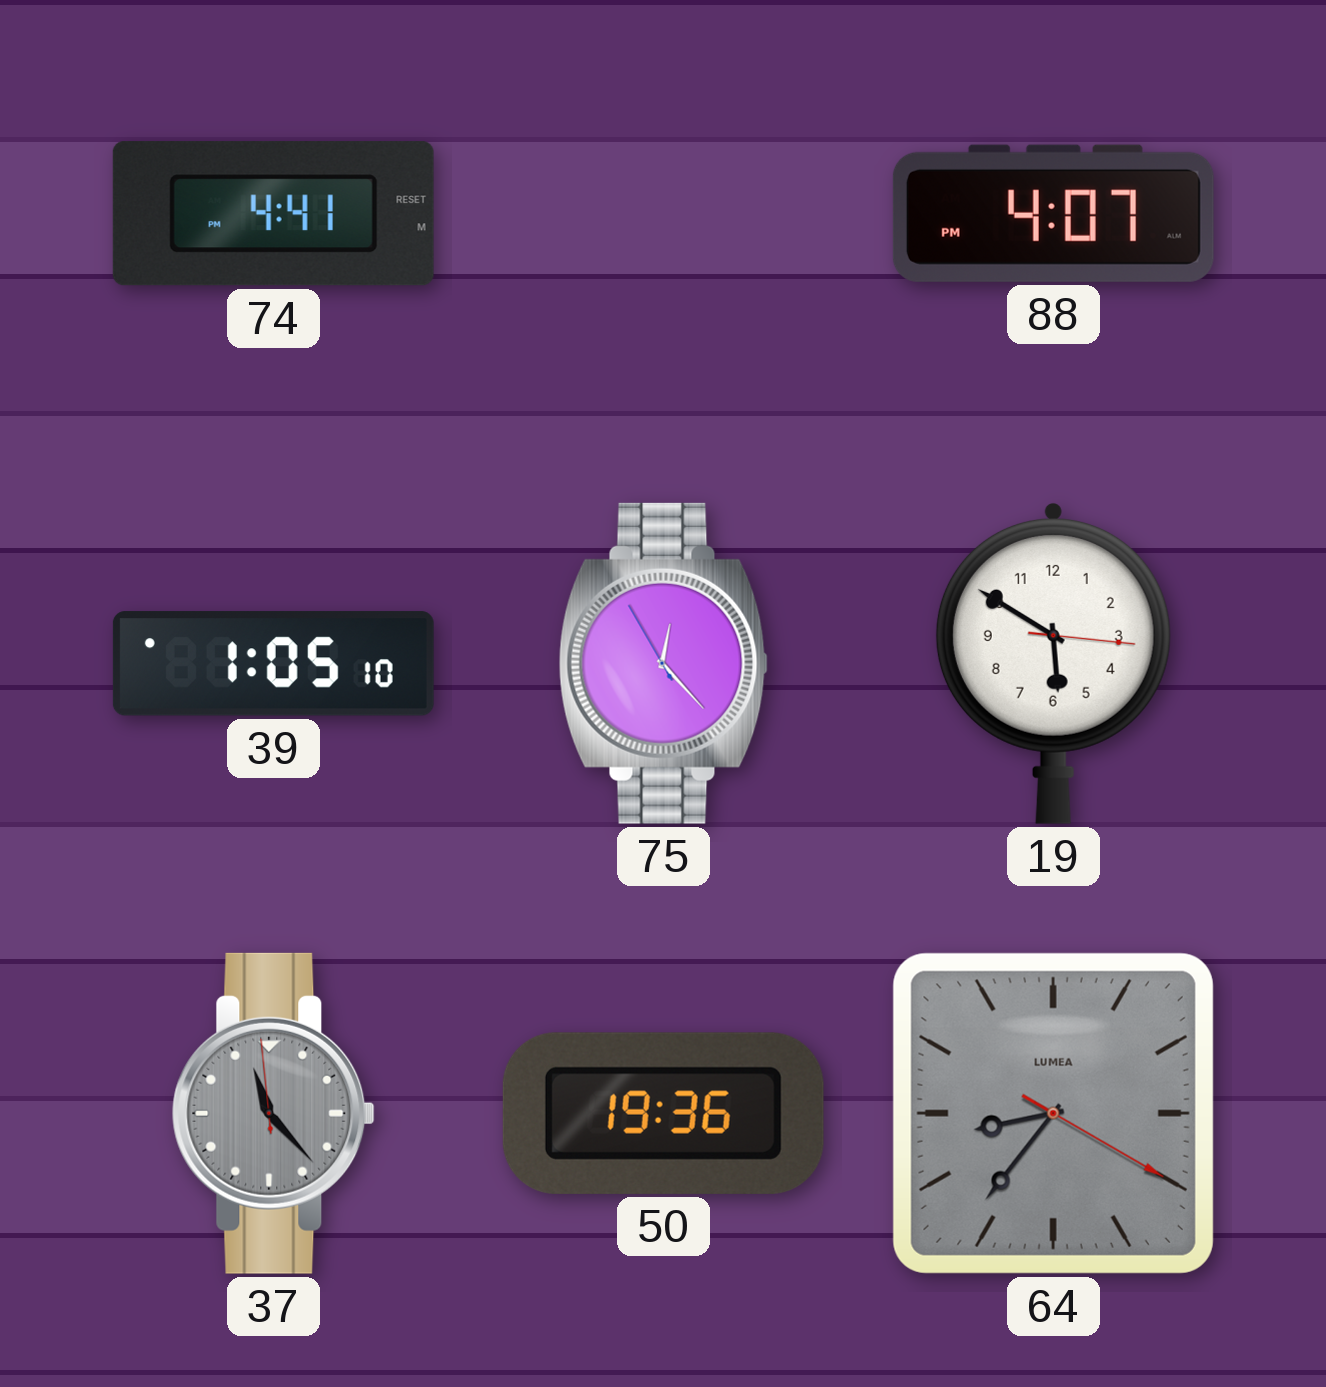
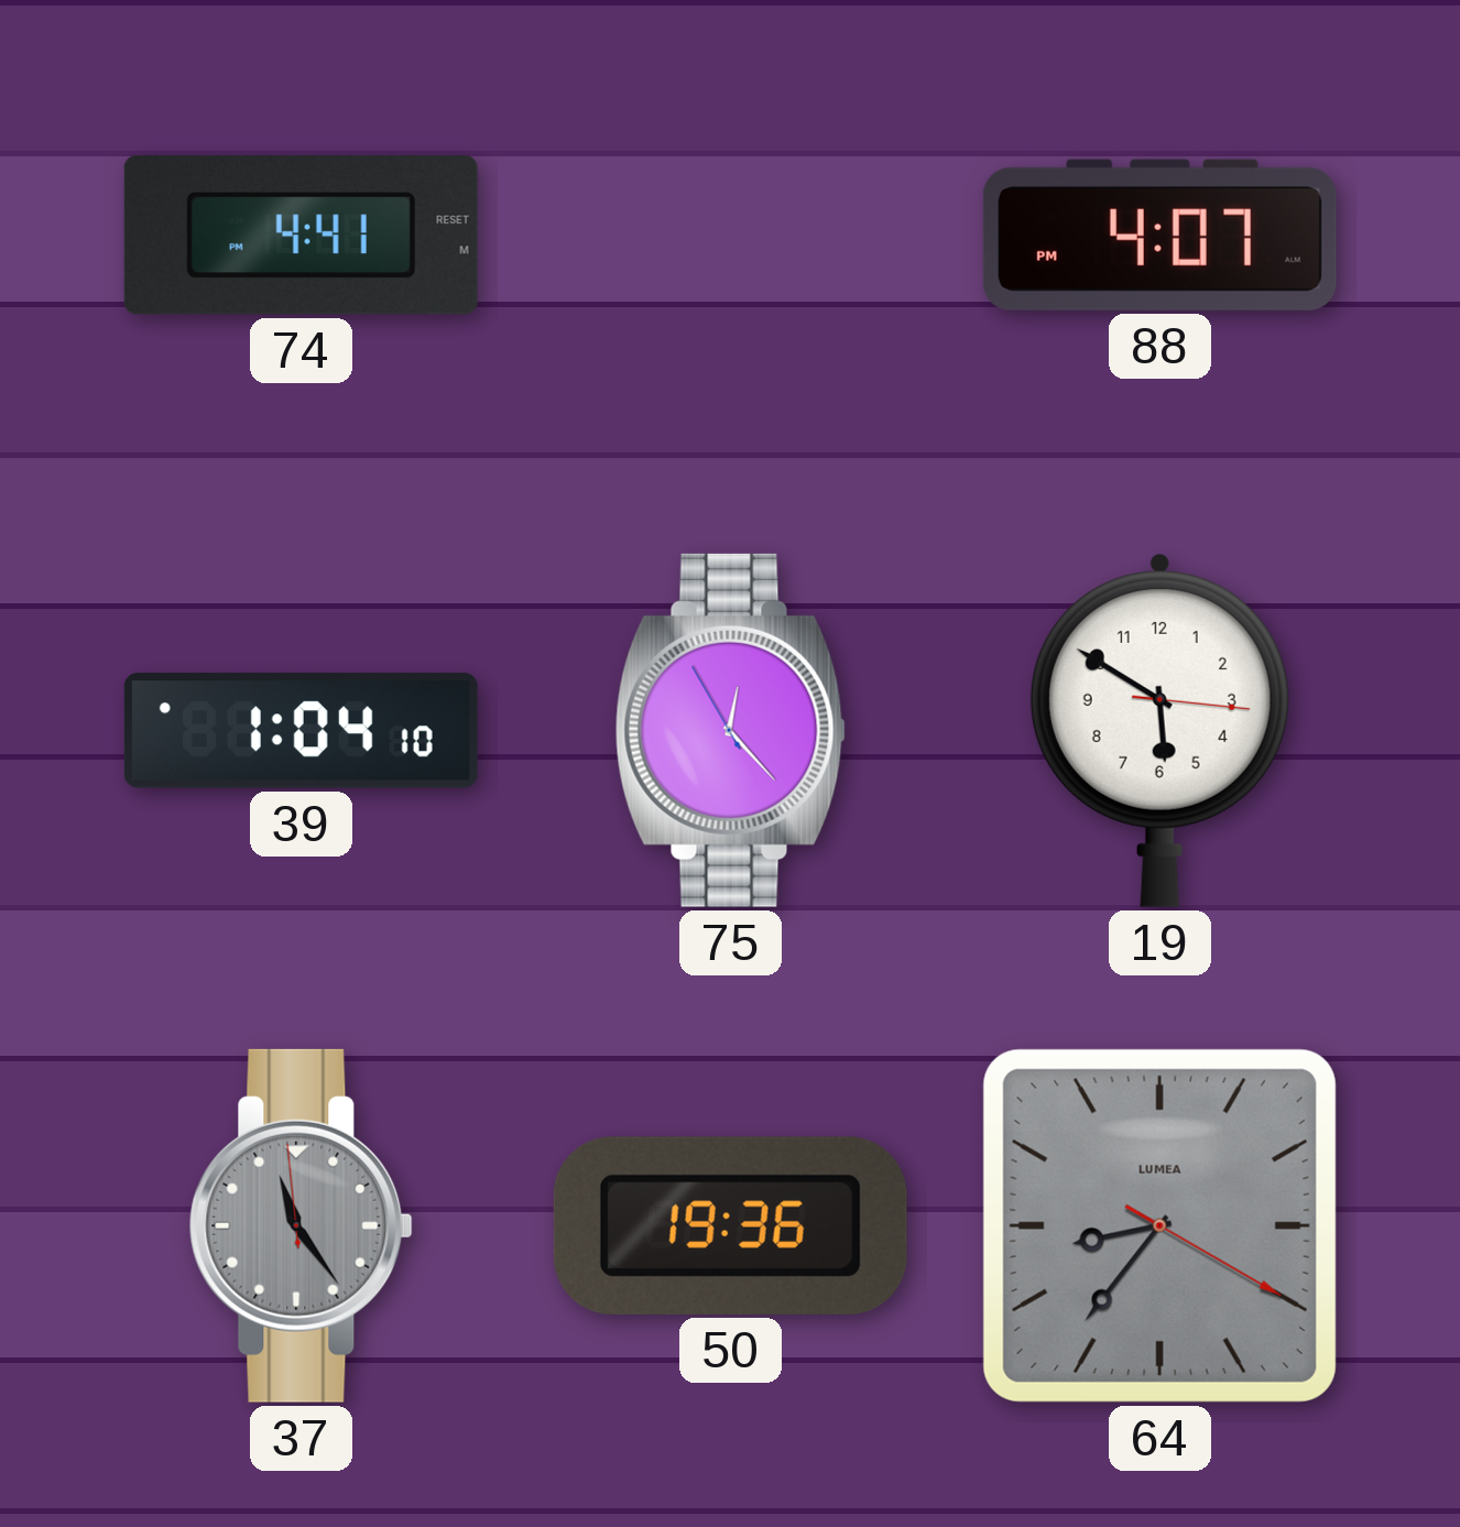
39: 1:05 -> 1:04
37: 11:22 -> 11:23
